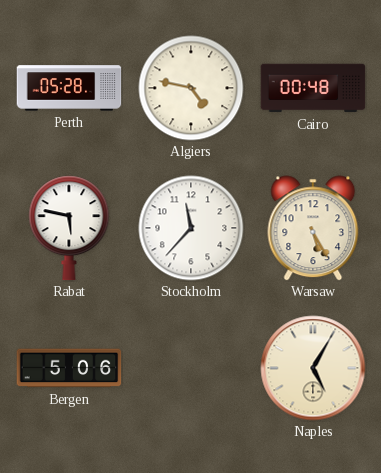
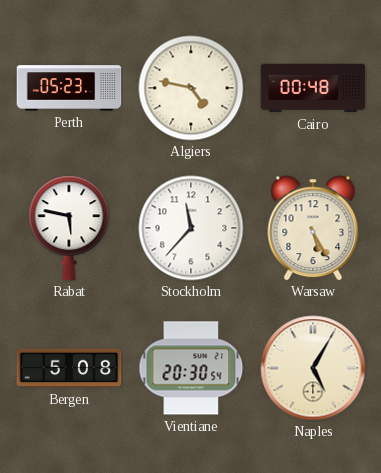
Perth: 05:28 -> 05:23
Bergen: 5:06 -> 5:08
Vientiane: none -> 20:30
